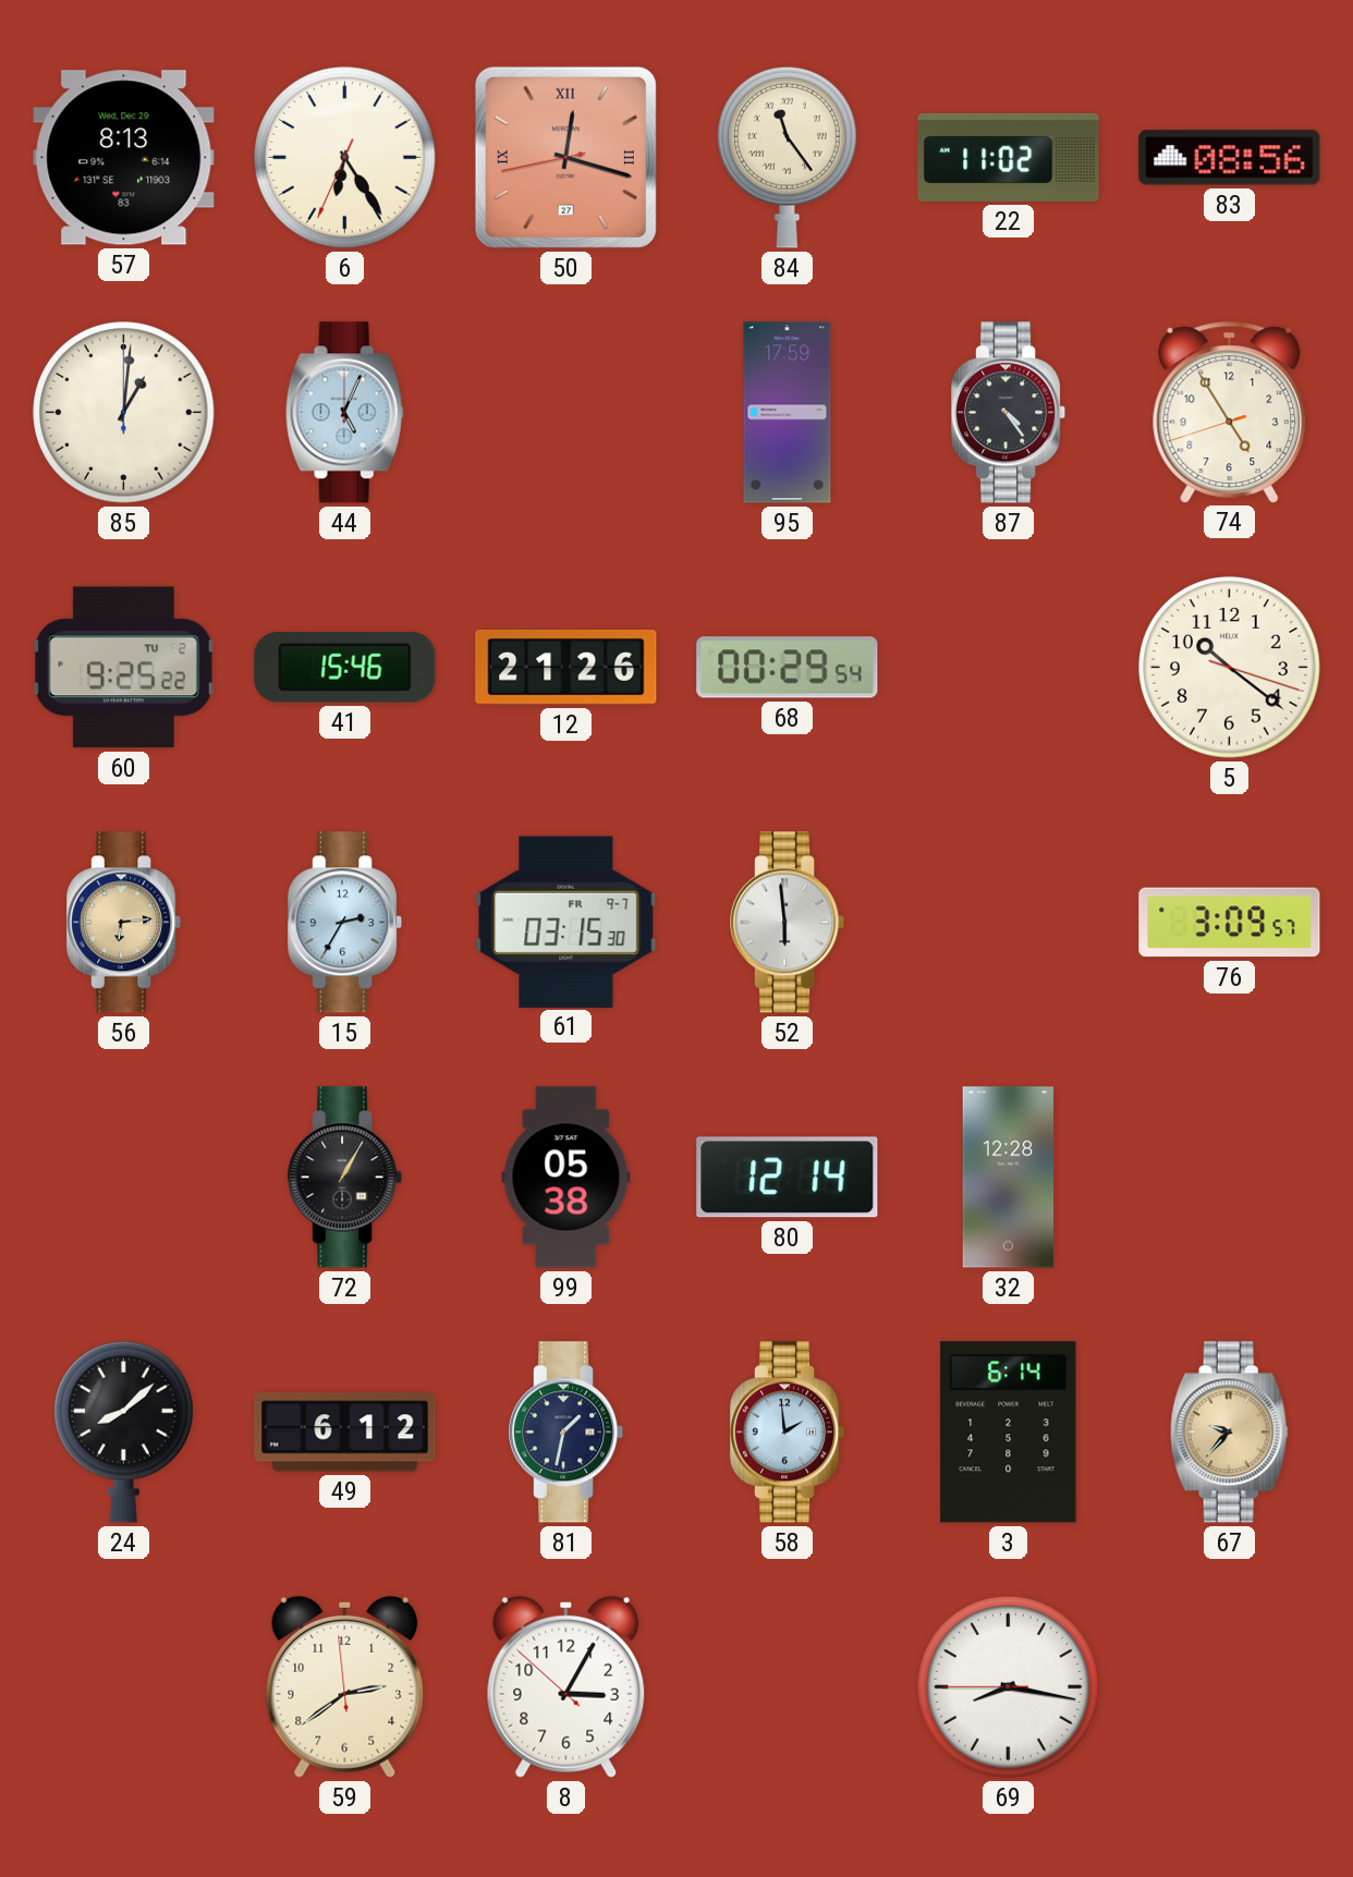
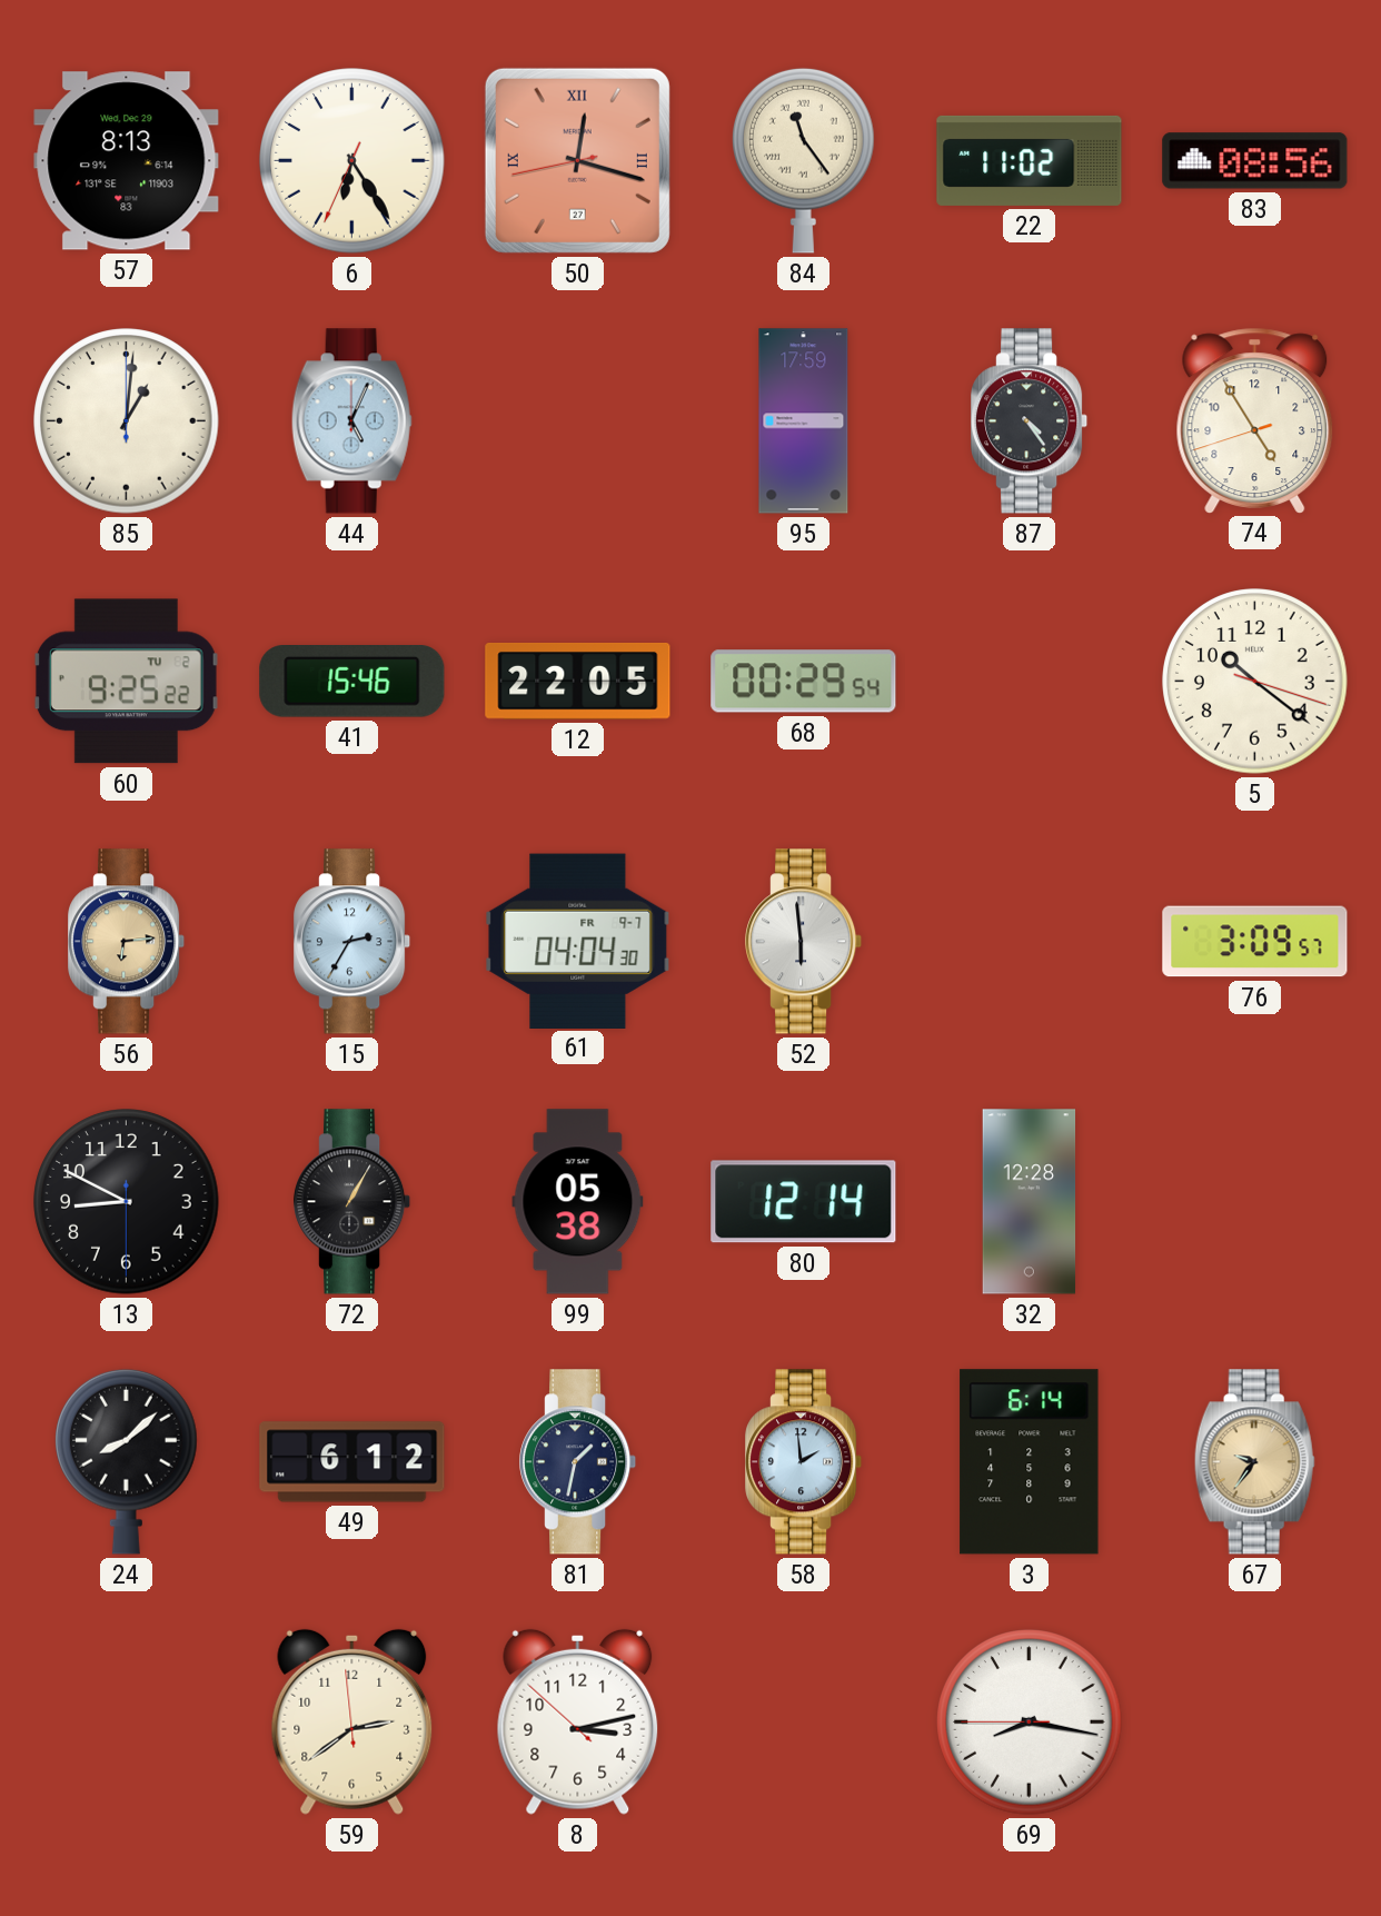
12: 21:26 -> 22:05
61: 03:15 -> 04:04
13: none -> 8:49
67: 9:37 -> 9:36
8: 3:04 -> 3:12
